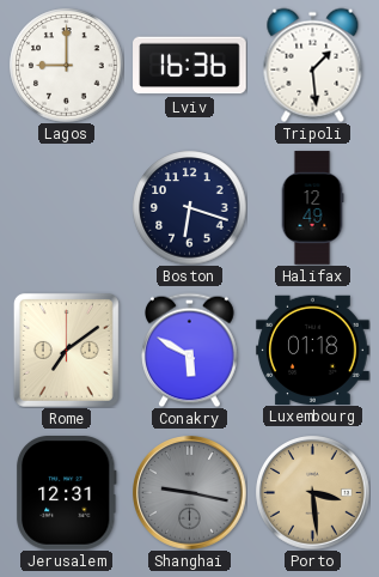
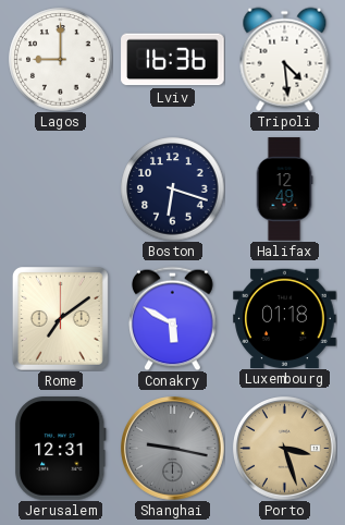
Tripoli: 1:29 -> 4:29
Porto: 3:29 -> 3:27
